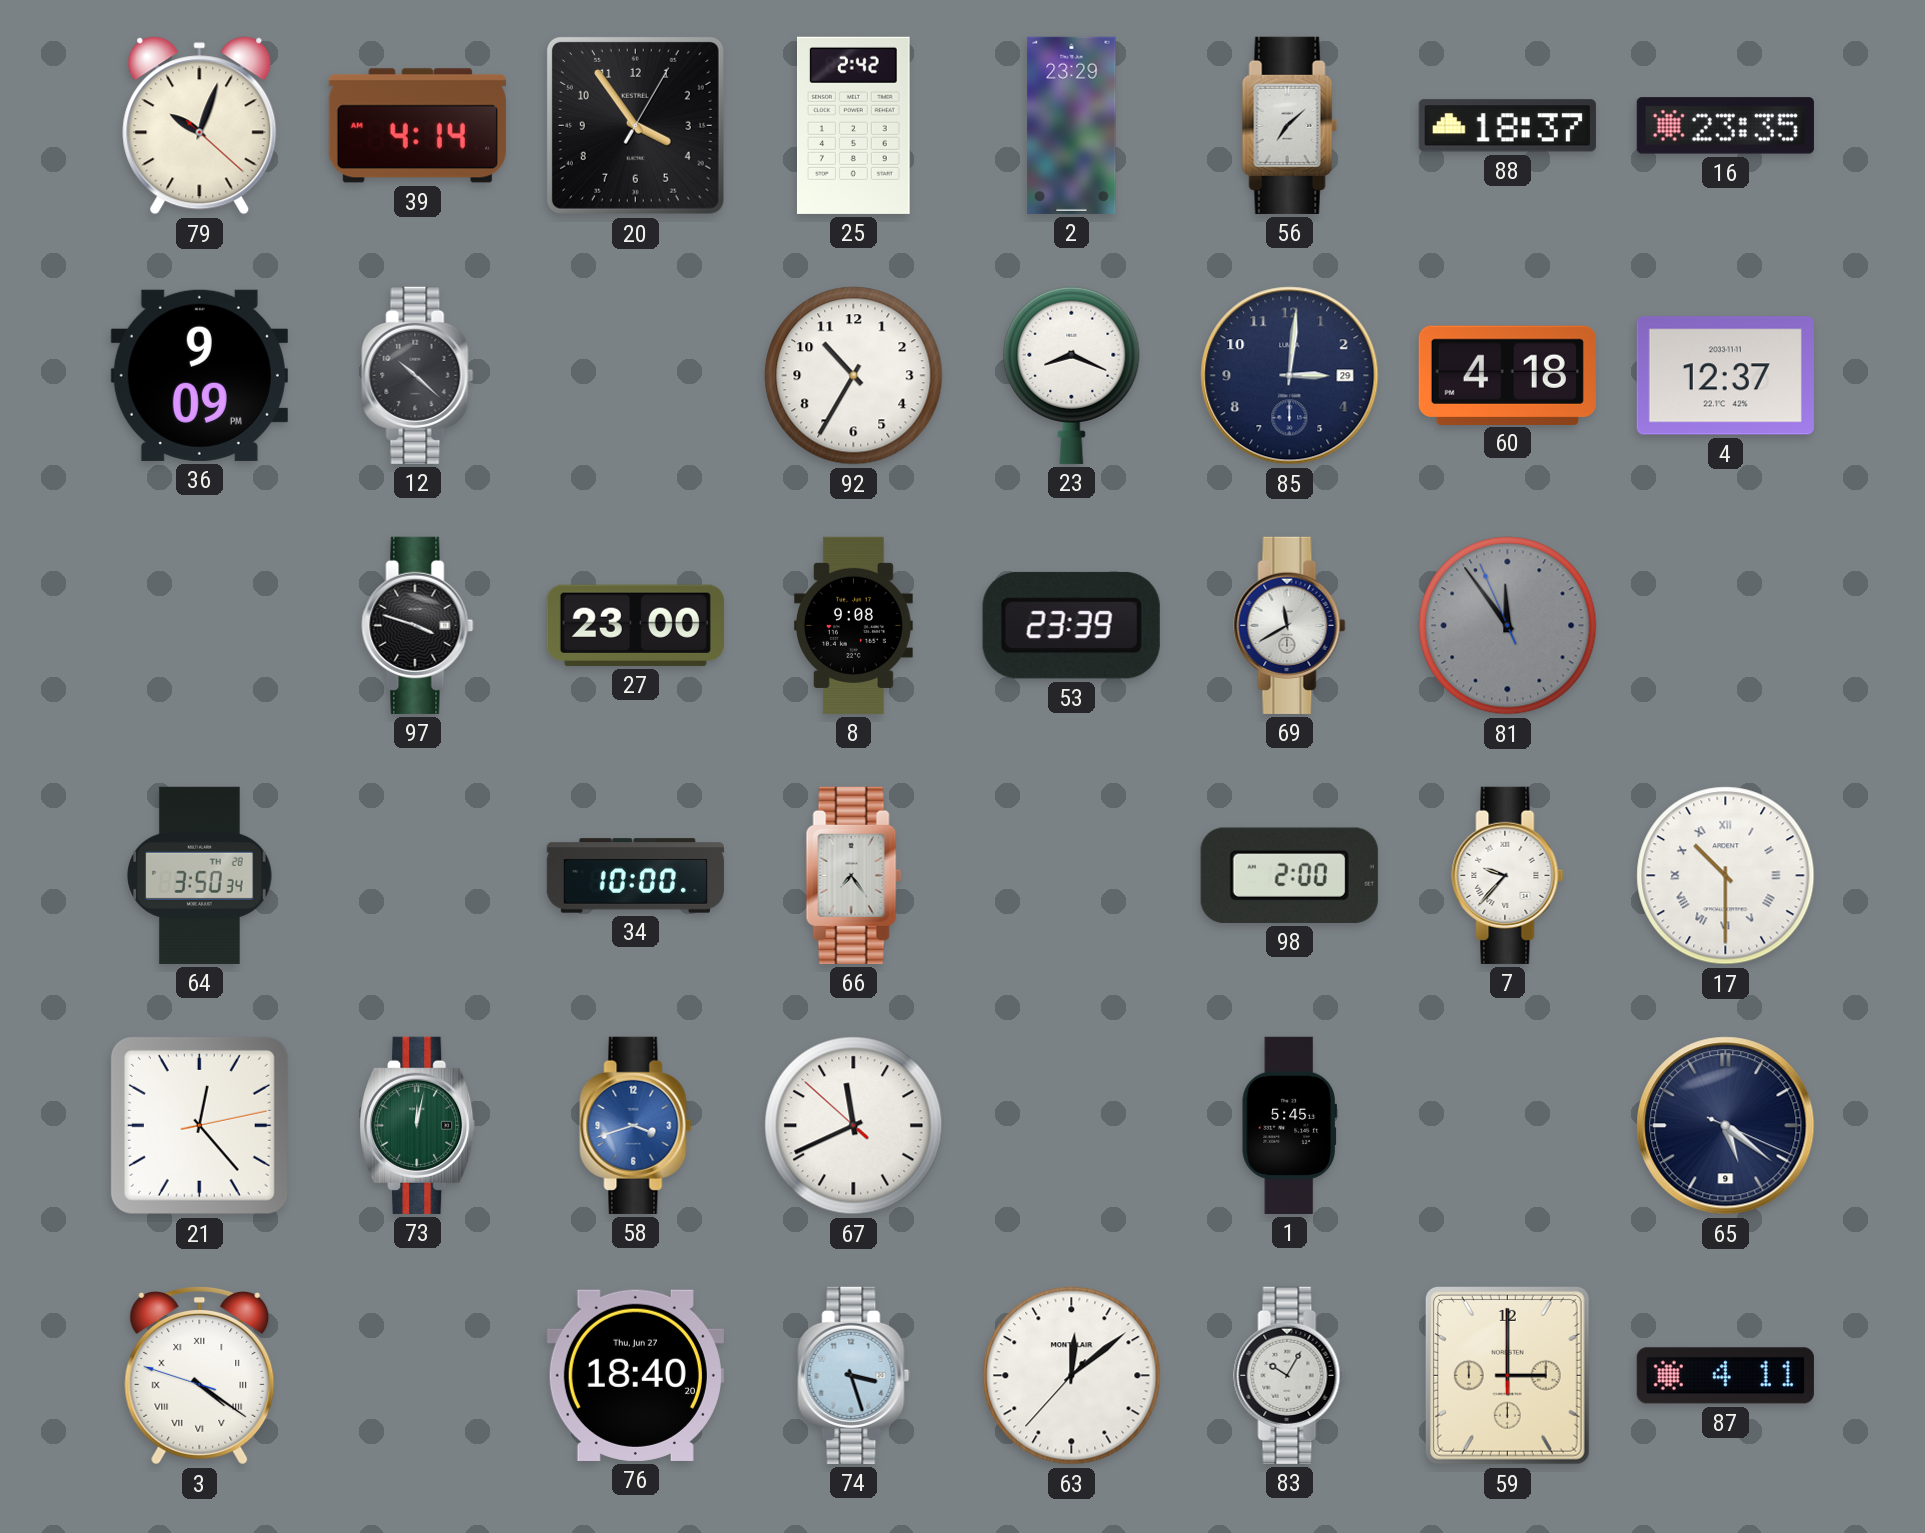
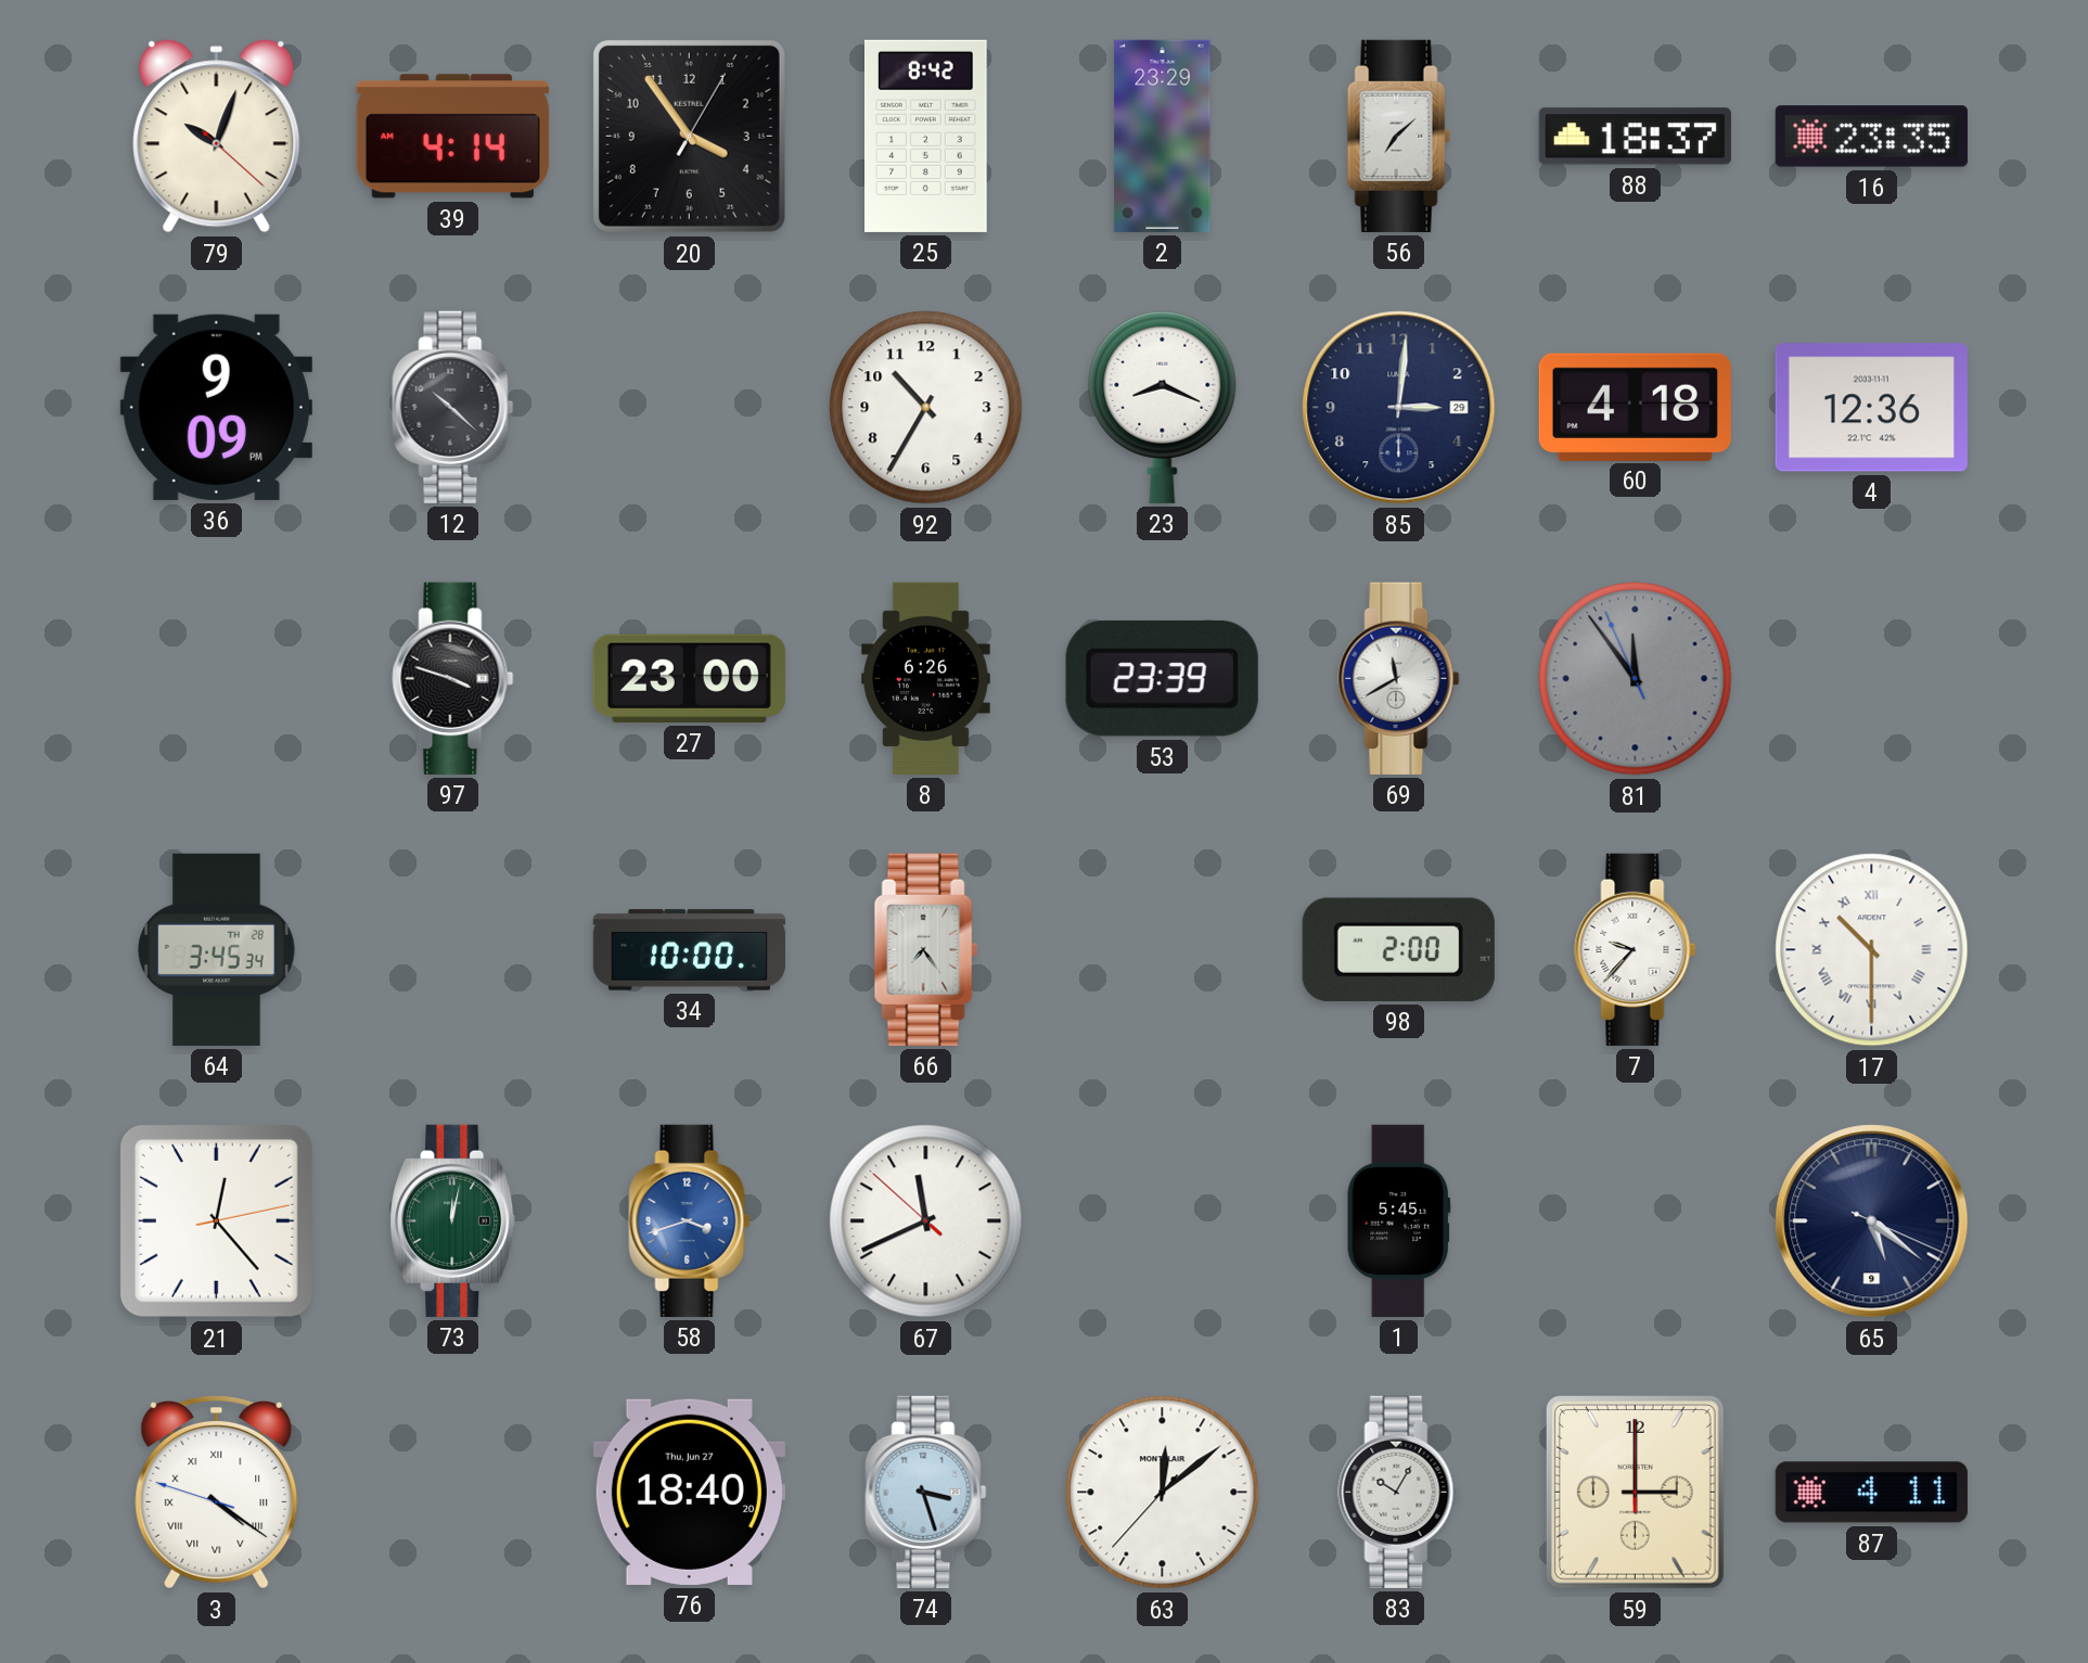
25: 2:42 -> 8:42
4: 12:37 -> 12:36
8: 9:08 -> 6:26
64: 3:50 -> 3:45
